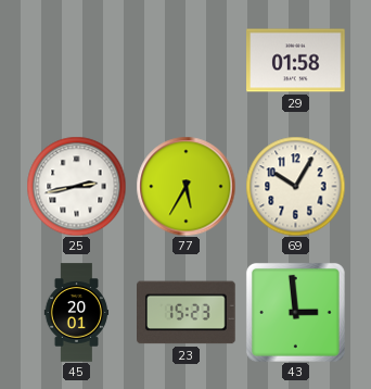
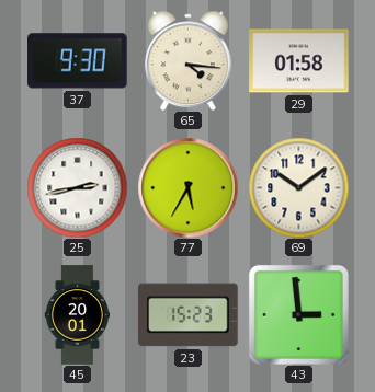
37: none -> 9:30
65: none -> 4:16
69: 10:05 -> 10:09
